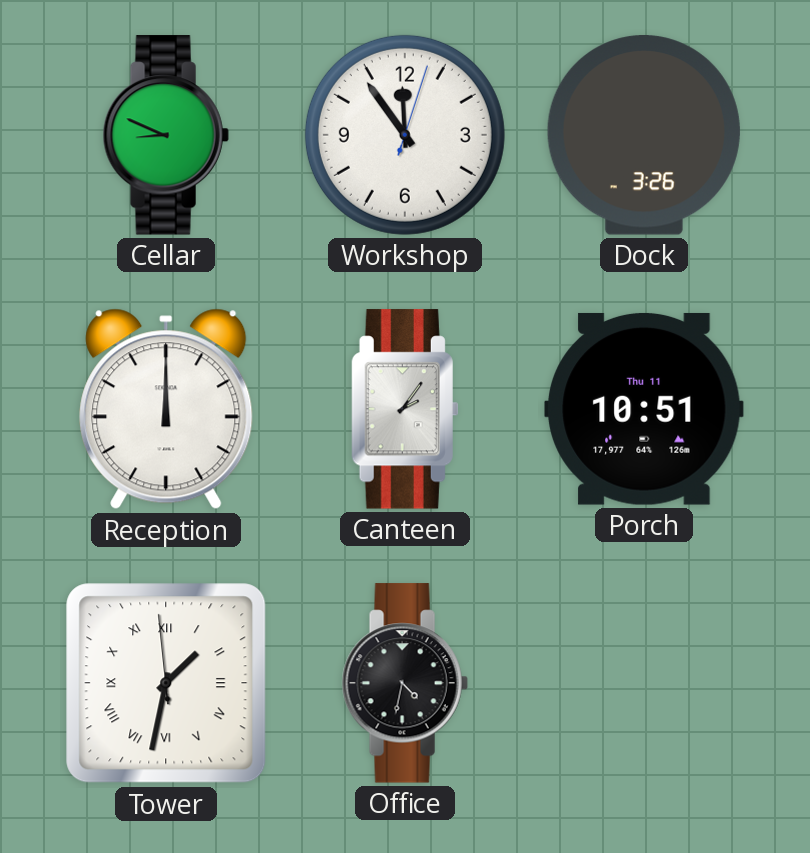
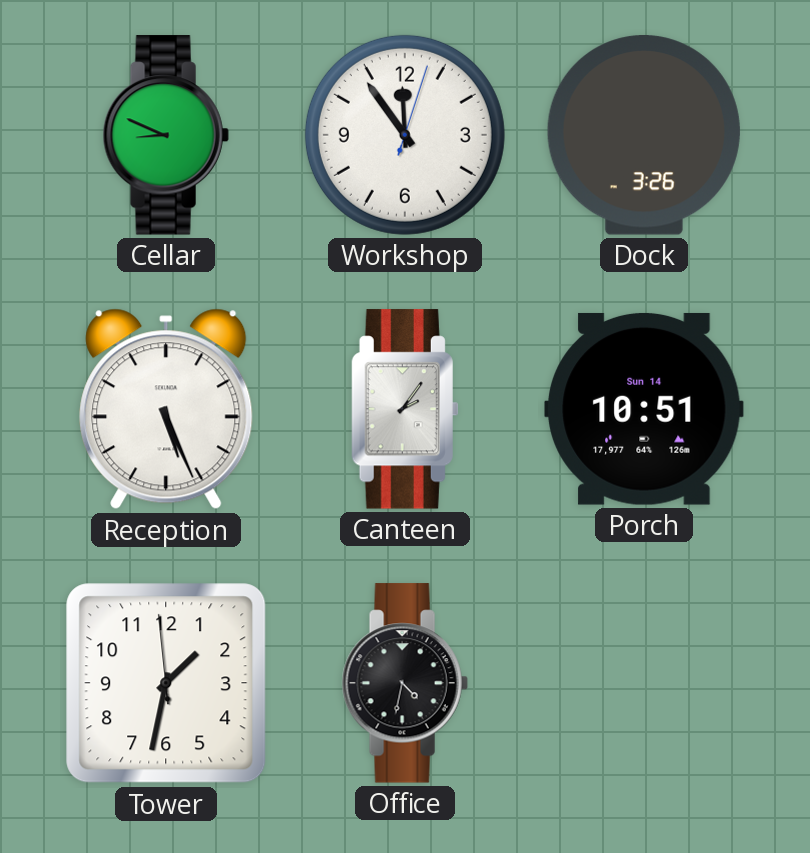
Reception: 12:00 -> 5:26
Porch date: Thu 11 -> Sun 14
Tower numerals: Roman -> Arabic
